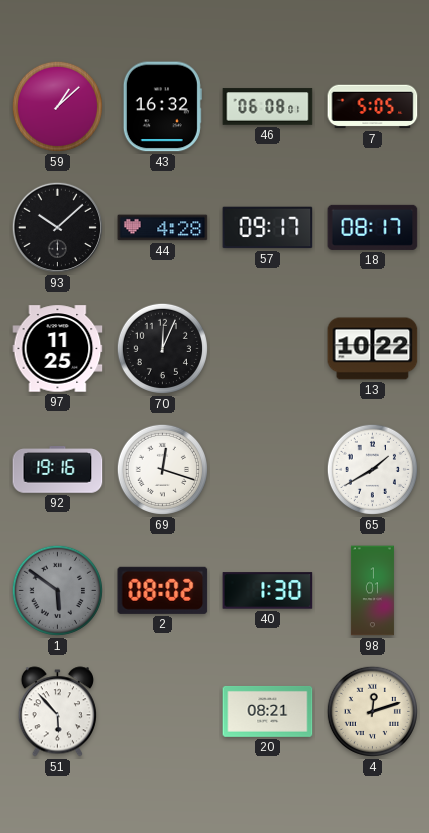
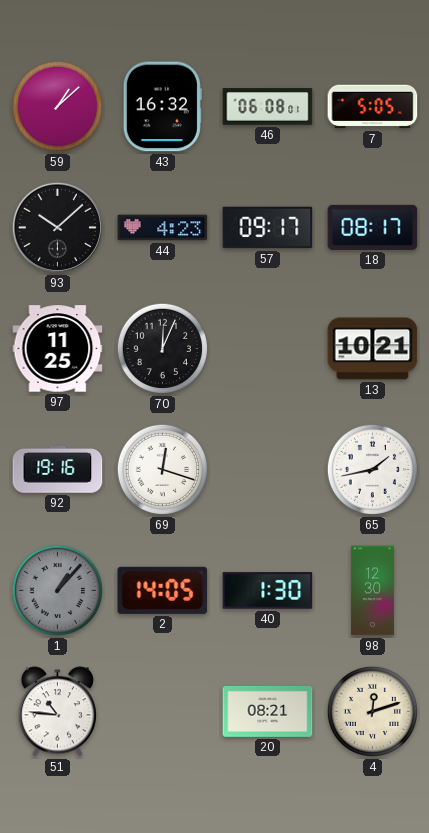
44: 4:28 -> 4:23
13: 10:22 -> 10:21
65: 1:40 -> 1:43
1: 5:51 -> 1:07
2: 08:02 -> 14:05
98: 1:01 -> 12:30
51: 5:53 -> 10:46
